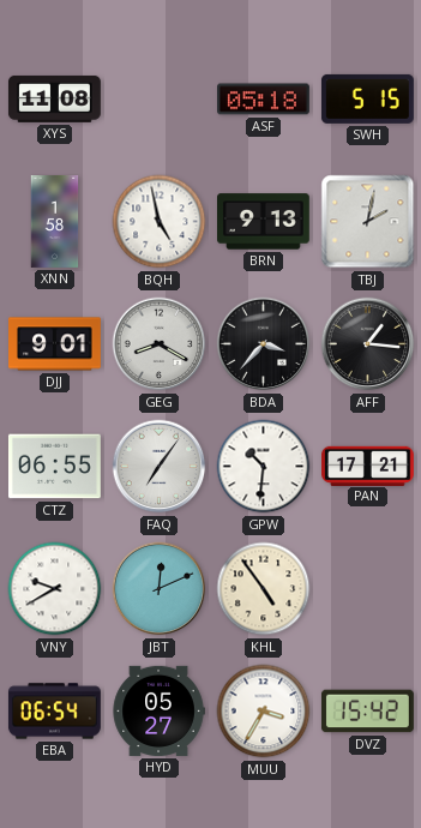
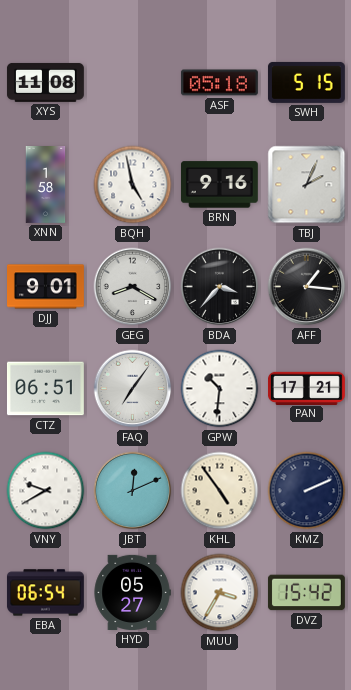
BRN: 9:13 -> 9:16
TBJ: 2:02 -> 2:04
CTZ: 06:55 -> 06:51
KMZ: none -> 2:11
